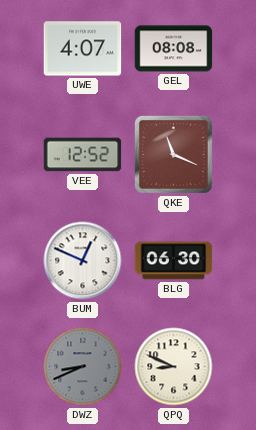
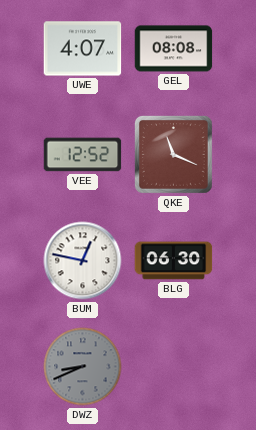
BUM: 12:49 -> 12:47
QPQ: 8:49 -> none
